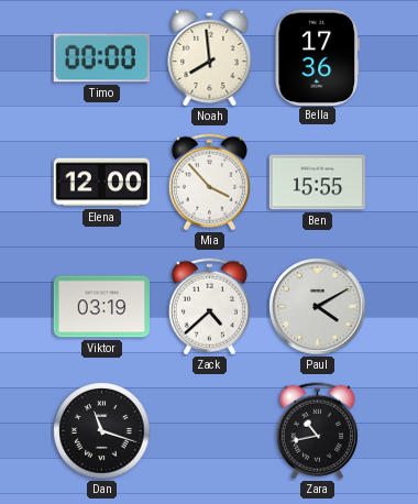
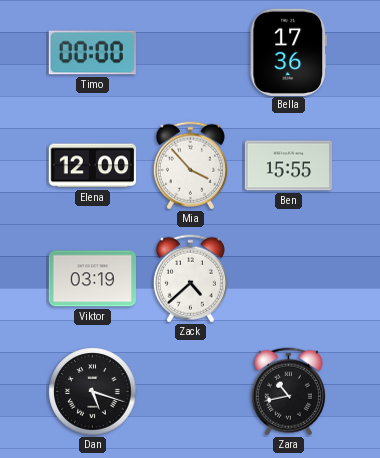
Noah: 7:59 -> none
Paul: 4:10 -> none
Dan: 11:18 -> 5:18
